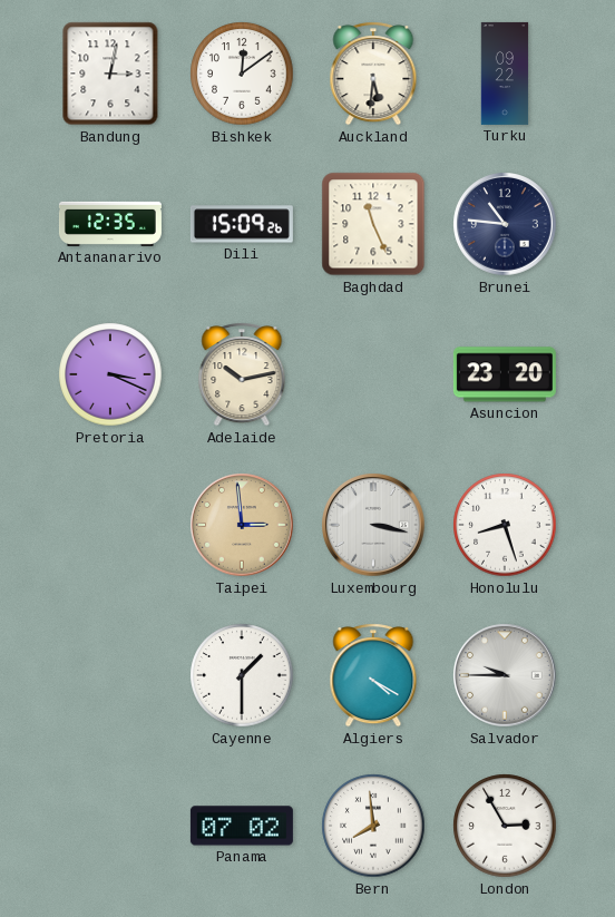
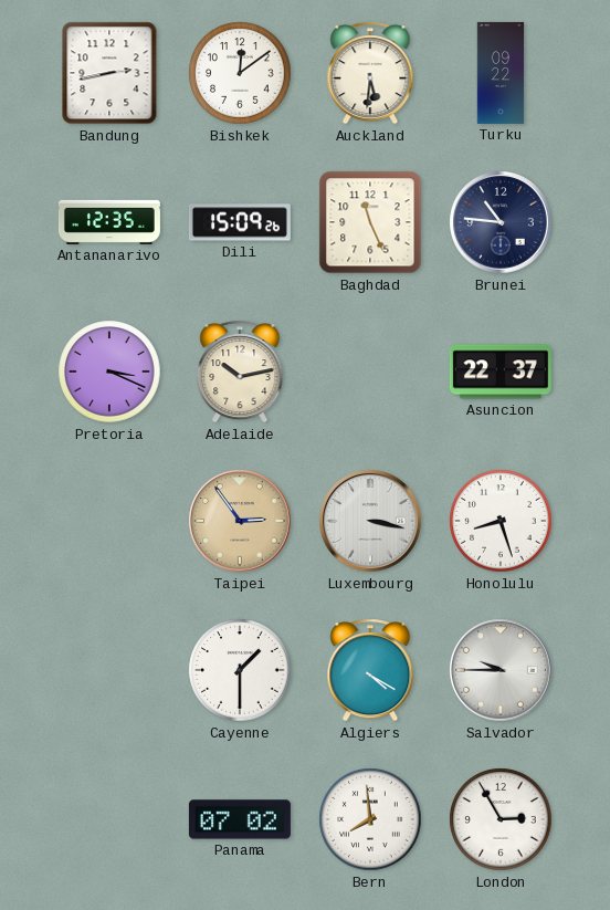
Bandung: 3:02 -> 2:43
Asuncion: 23:20 -> 22:37
Taipei: 2:59 -> 2:54
